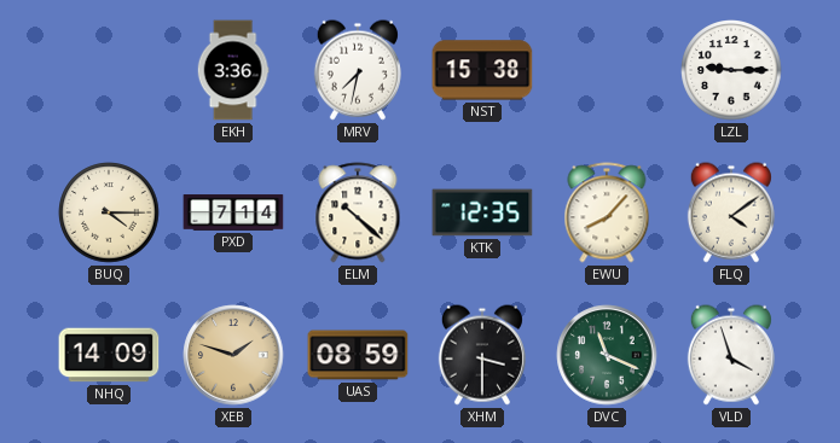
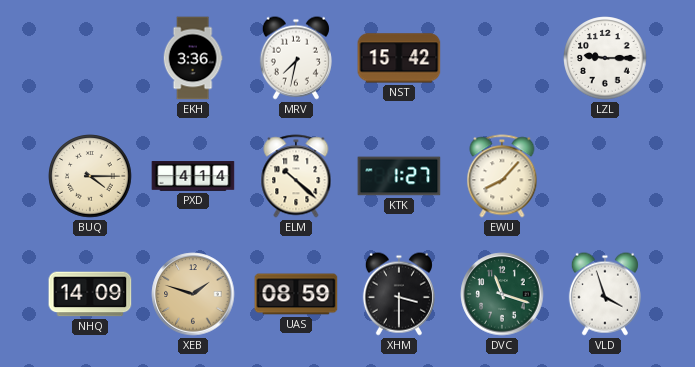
NST: 15:38 -> 15:42
PXD: 7:14 -> 4:14
KTK: 12:35 -> 1:27
FLQ: 4:09 -> none
DVC: 11:19 -> 11:18
